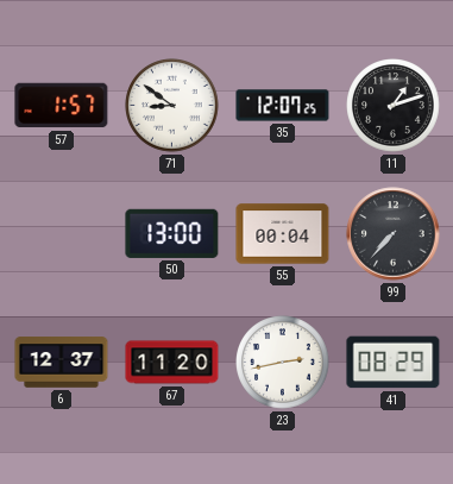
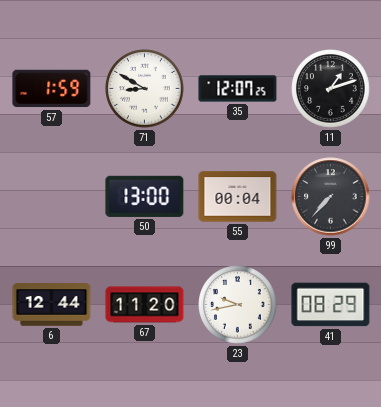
57: 1:57 -> 1:59
71: 8:51 -> 8:50
6: 12:37 -> 12:44
23: 2:43 -> 9:43
